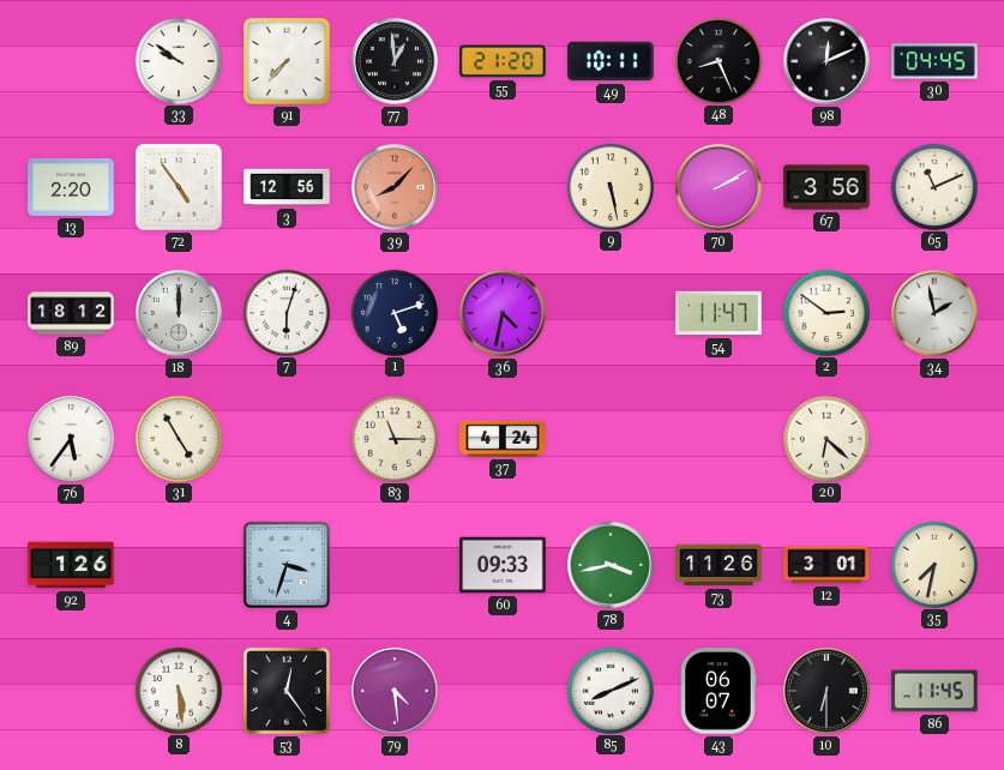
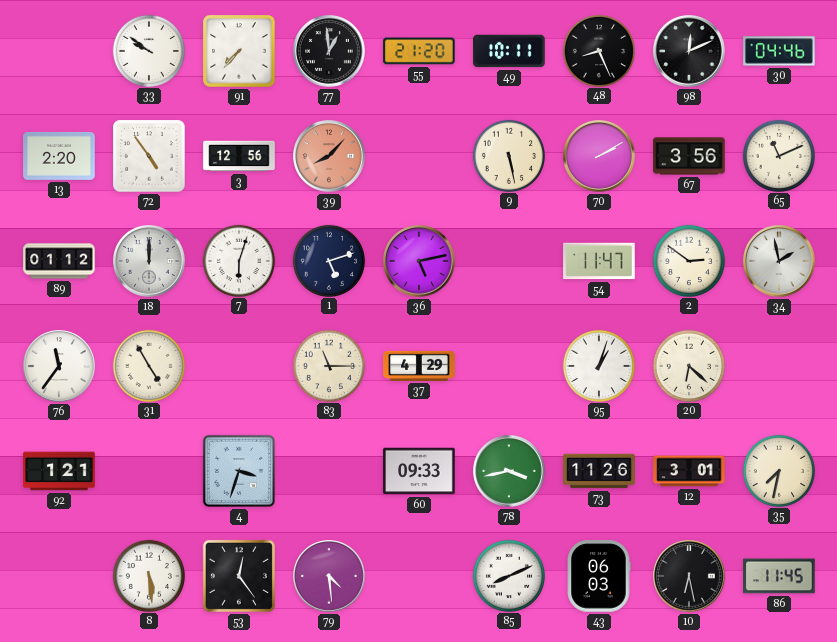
30: 04:45 -> 04:46
89: 18:12 -> 01:12
36: 4:32 -> 5:13
76: 5:36 -> 11:36
37: 4:24 -> 4:29
95: none -> 1:03
92: 1:26 -> 1:21
43: 06:07 -> 06:03
10: 6:30 -> 6:28
